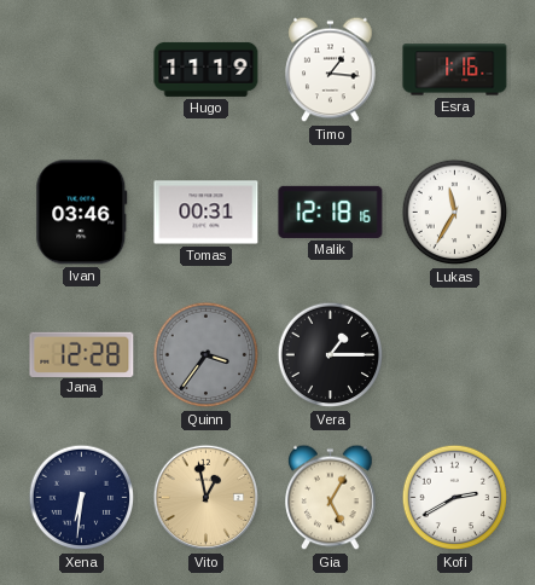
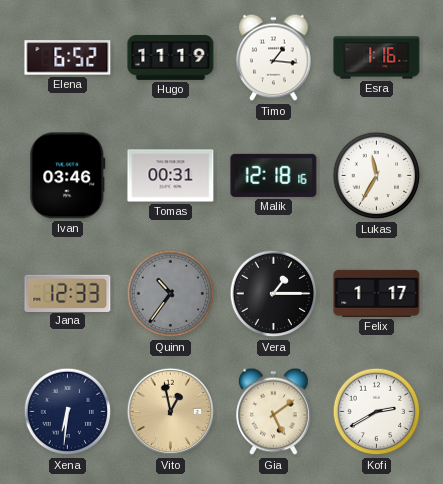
Elena: none -> 6:52
Jana: 12:28 -> 12:33
Quinn: 3:36 -> 10:36
Felix: none -> 1:17
Gia: 5:05 -> 5:09
